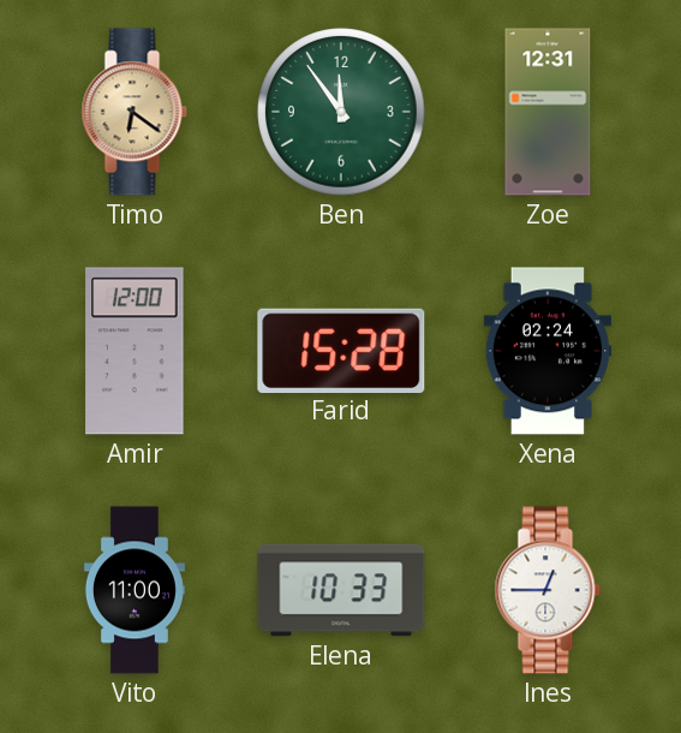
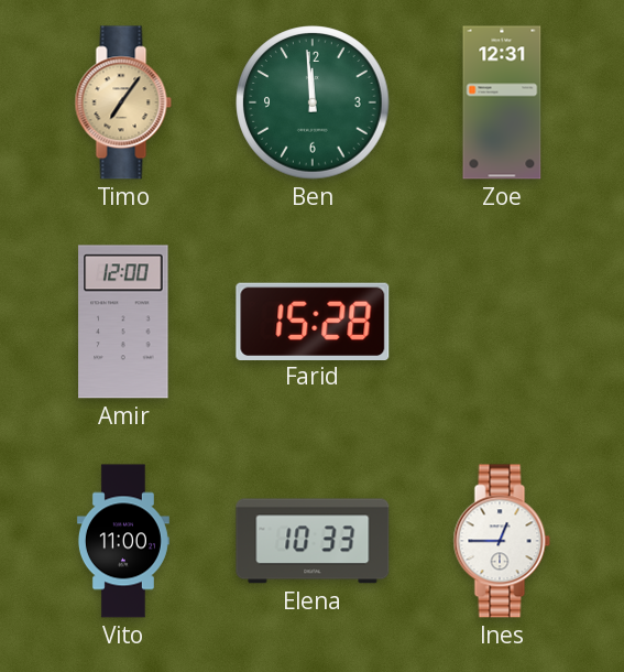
Timo: 6:21 -> 7:06
Ben: 11:54 -> 11:59
Xena: 02:24 -> none
